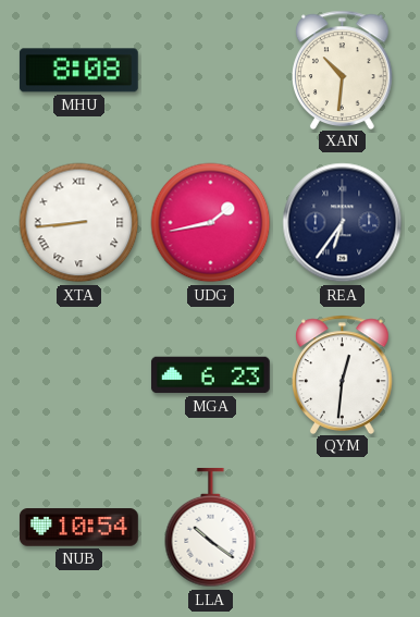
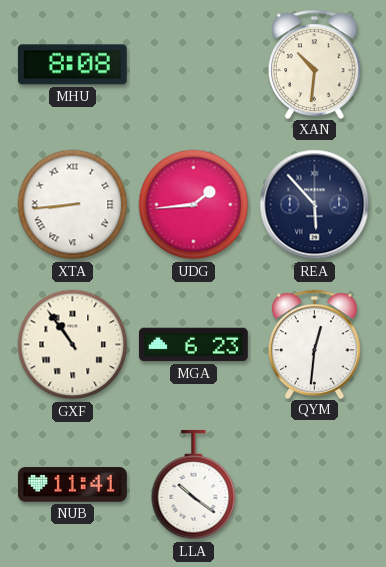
UDG: 1:43 -> 1:44
REA: 6:36 -> 5:53
GXF: none -> 10:54
NUB: 10:54 -> 11:41
